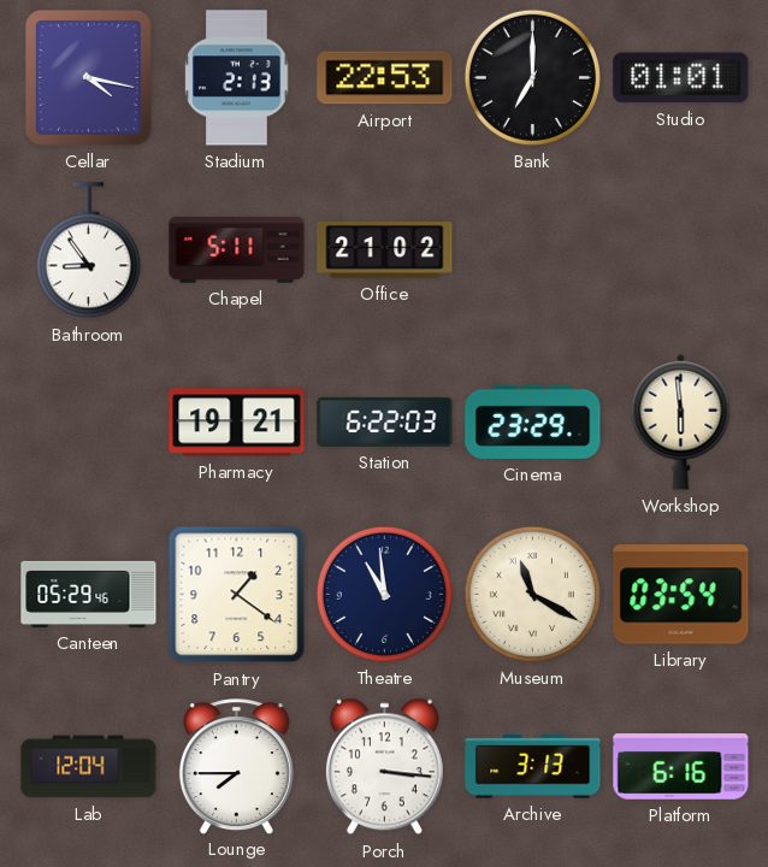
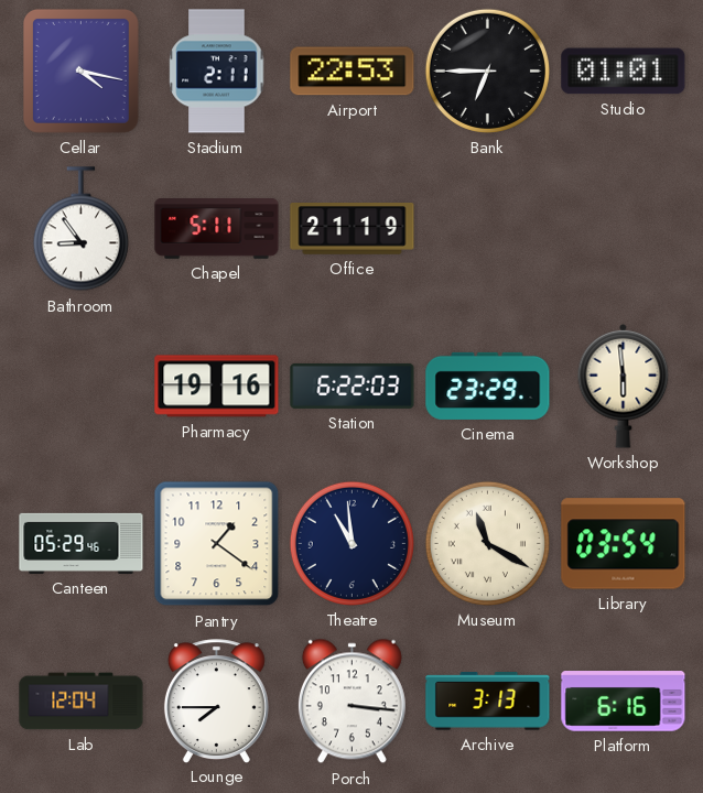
Stadium: 2:13 -> 2:11
Bank: 7:00 -> 6:45
Office: 21:02 -> 21:19
Pharmacy: 19:21 -> 19:16
